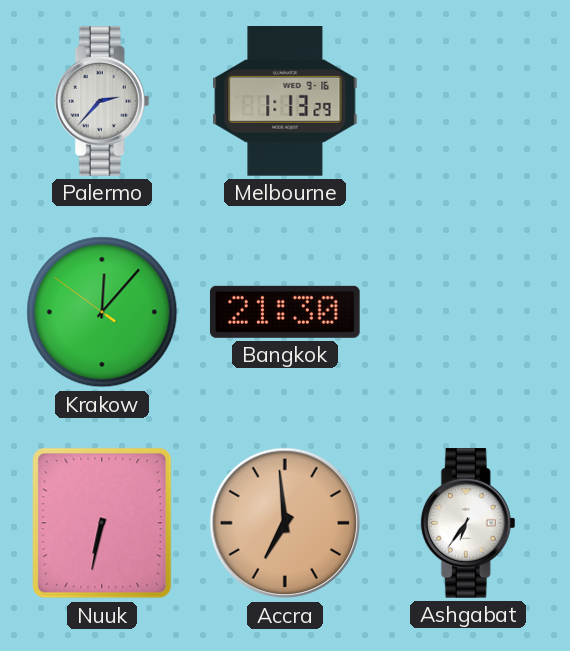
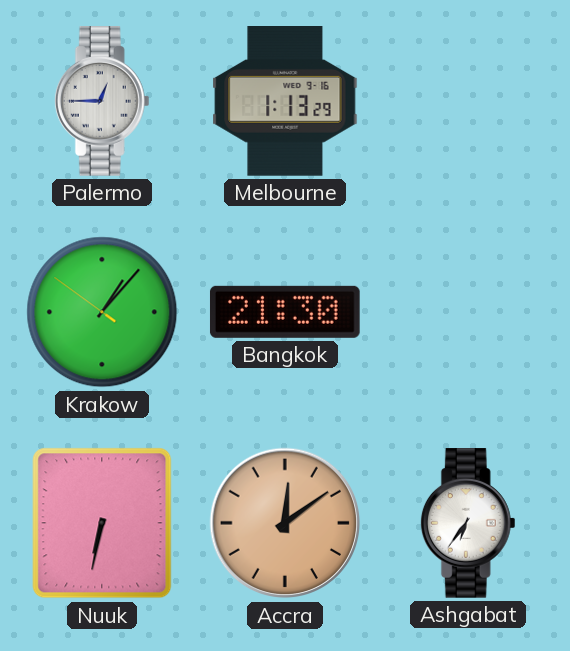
Palermo: 2:37 -> 12:45
Krakow: 12:06 -> 1:06
Accra: 6:59 -> 12:09
